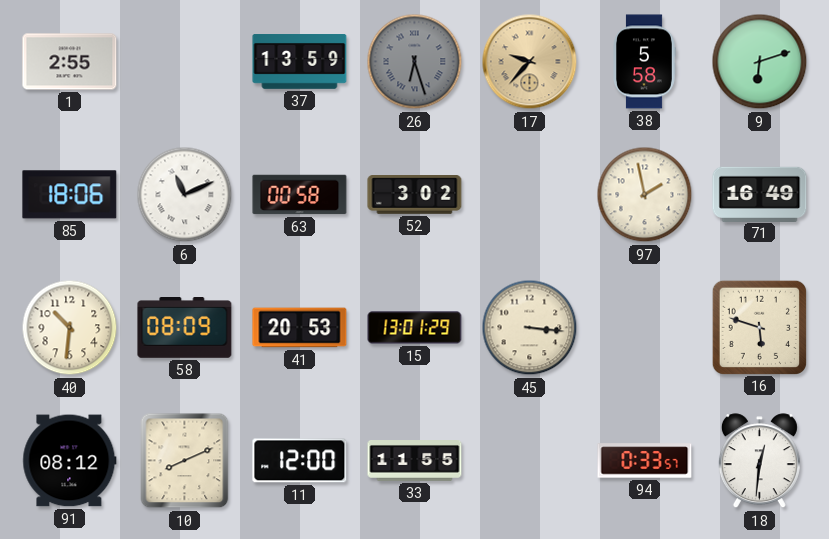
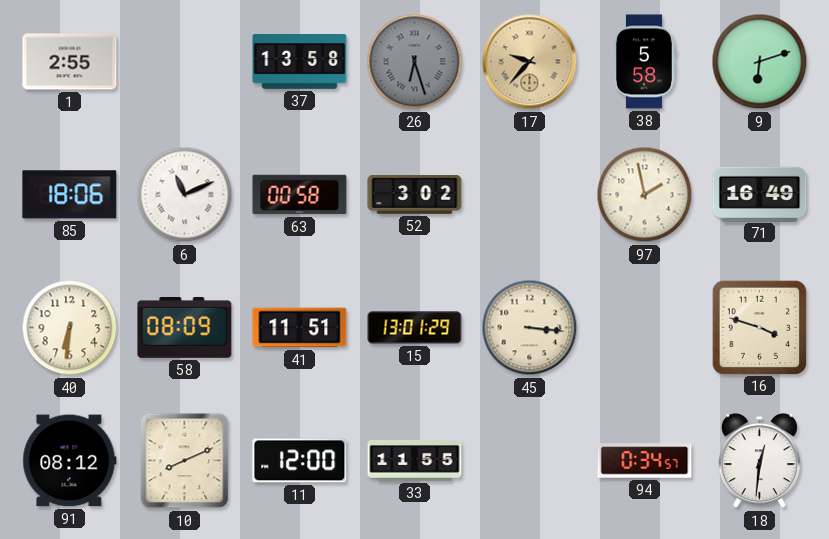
37: 13:59 -> 13:58
40: 10:31 -> 6:31
41: 20:53 -> 11:51
16: 5:48 -> 3:48
94: 0:33 -> 0:34
